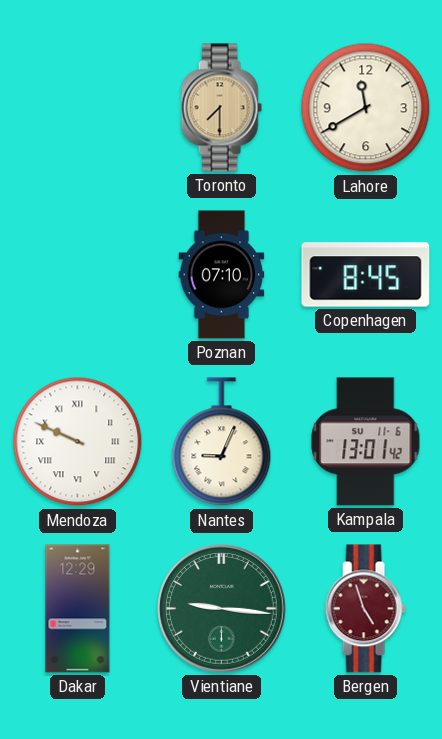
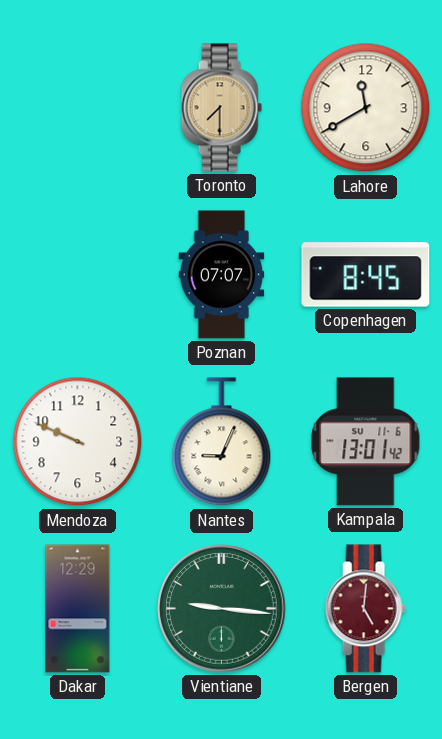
Poznan: 07:10 -> 07:07
Mendoza numerals: Roman -> Arabic
Bergen: 4:57 -> 5:01
